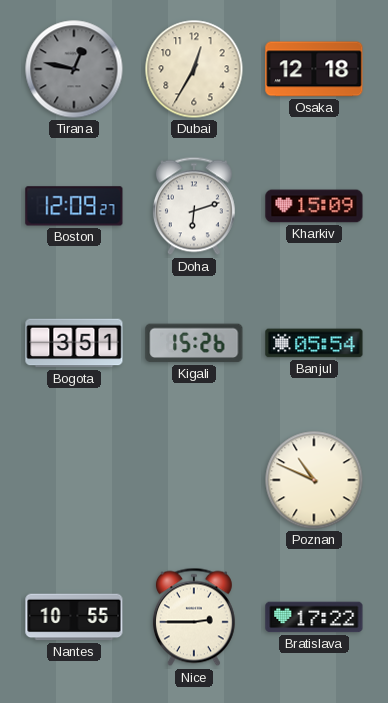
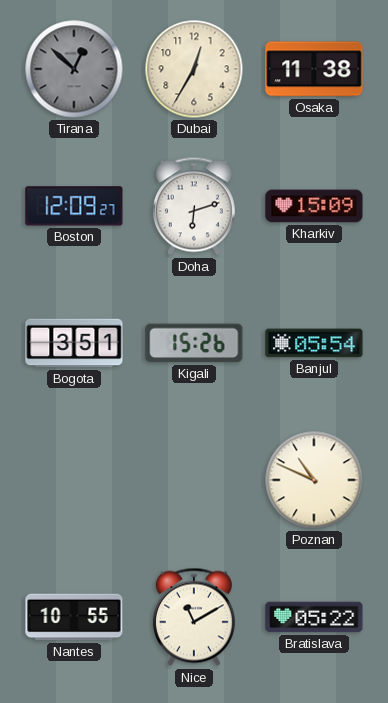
Tirana: 12:47 -> 12:52
Osaka: 12:18 -> 11:38
Nice: 2:45 -> 11:10
Bratislava: 17:22 -> 05:22
